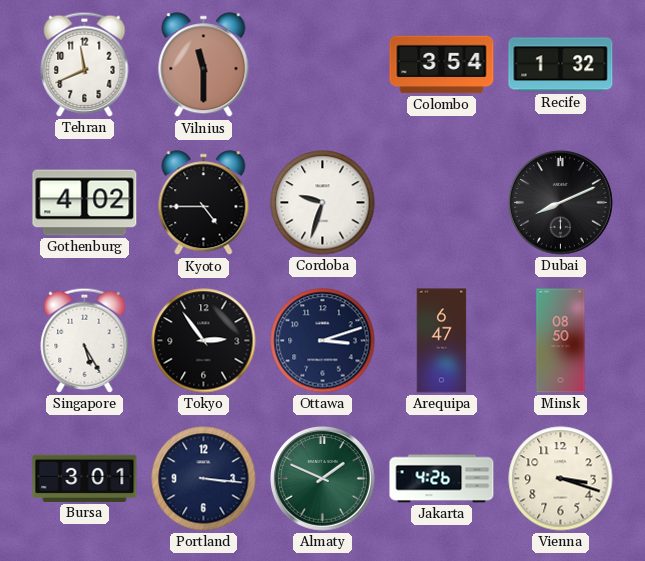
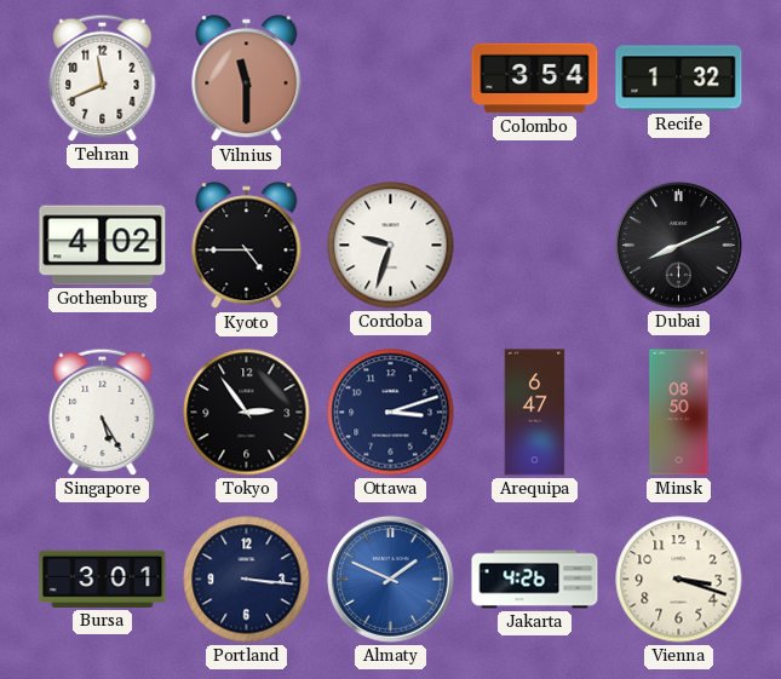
Almaty dial: green -> blue
